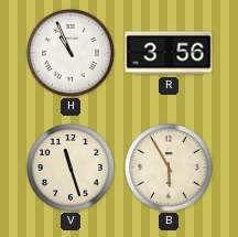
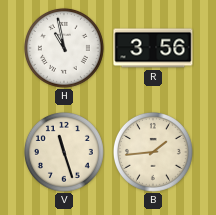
H: 10:56 -> 10:58
B: 5:55 -> 1:44
